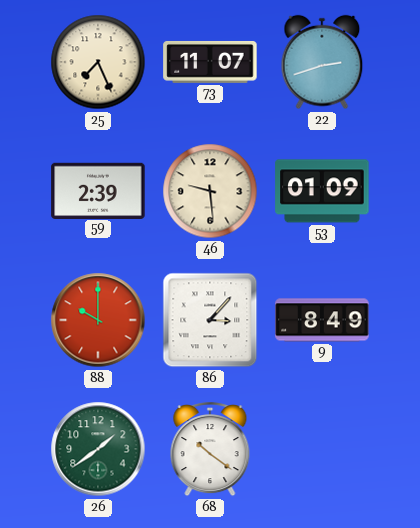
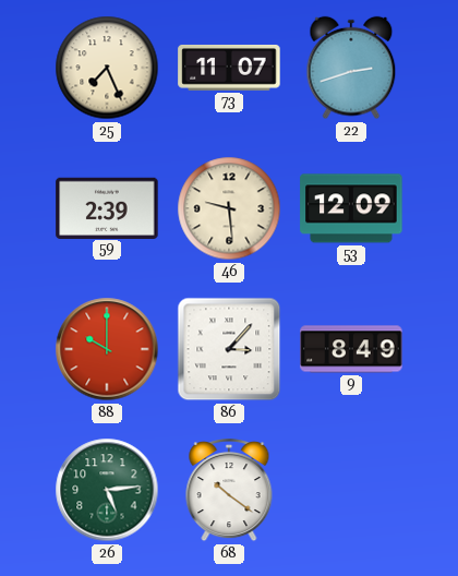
53: 01:09 -> 12:09
26: 1:39 -> 5:14
